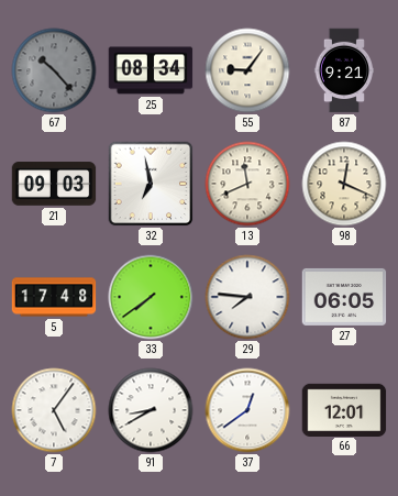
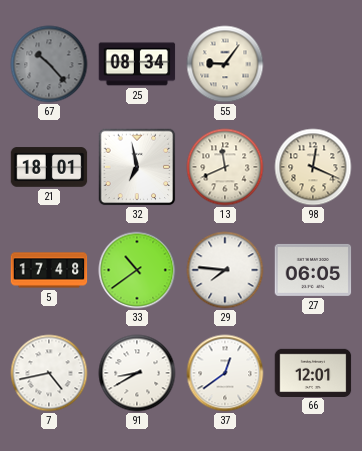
87: 9:21 -> none
21: 09:03 -> 18:01
33: 7:39 -> 10:39
7: 5:06 -> 4:43
